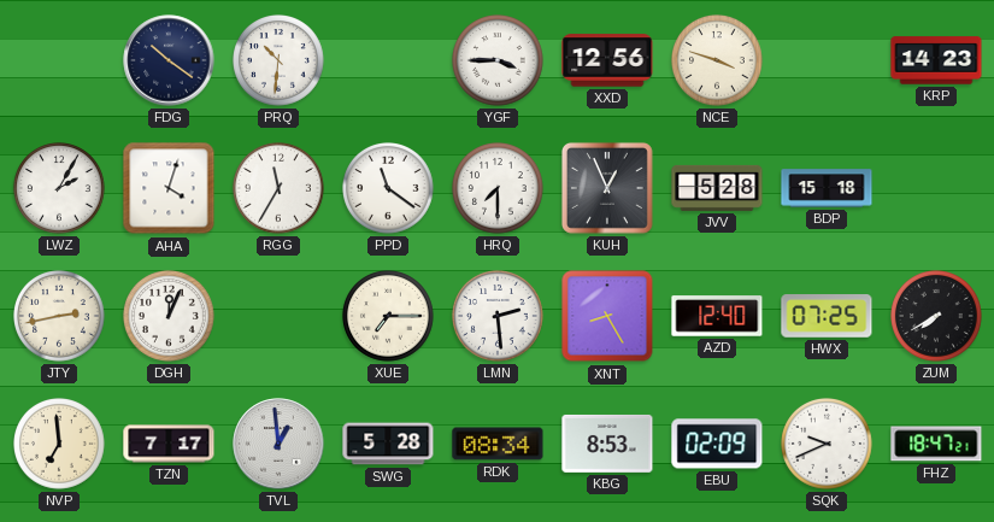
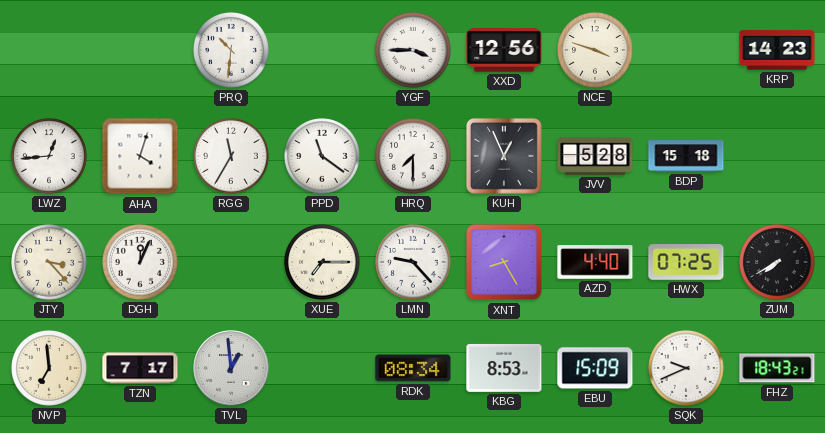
FDG: 10:21 -> none
LWZ: 2:05 -> 12:44
JTY: 2:43 -> 3:23
LMN: 2:29 -> 9:23
AZD: 12:40 -> 4:40
SWG: 5:28 -> none
EBU: 02:09 -> 15:09
FHZ: 18:47 -> 18:43
